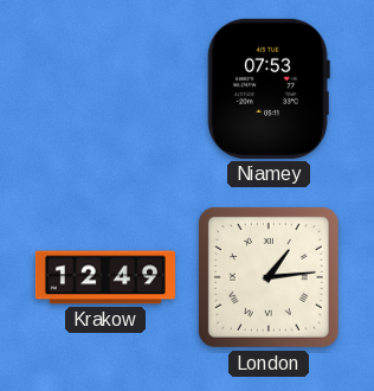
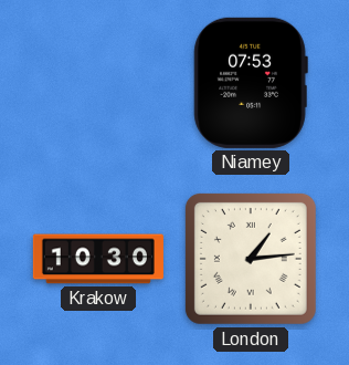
Krakow: 12:49 -> 10:30
